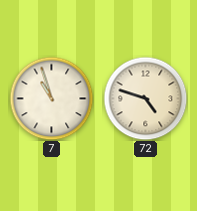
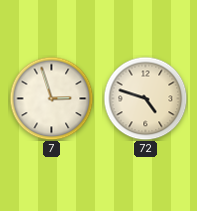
7: 10:57 -> 2:57
